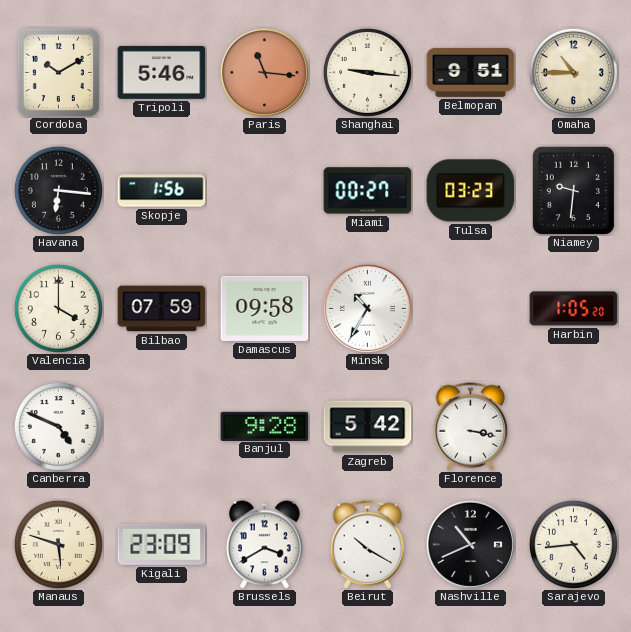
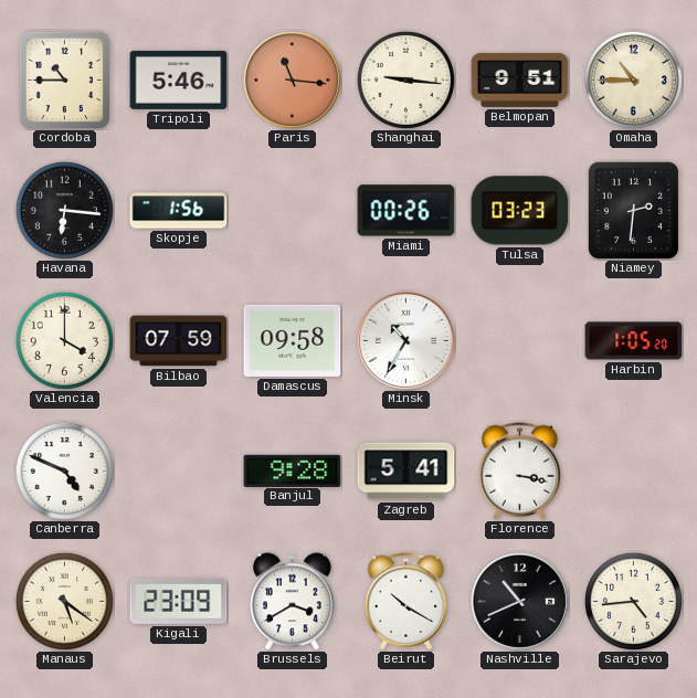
Cordoba: 10:10 -> 10:45
Miami: 00:27 -> 00:26
Niamey: 9:31 -> 2:31
Zagreb: 5:42 -> 5:41
Manaus: 5:48 -> 5:21
